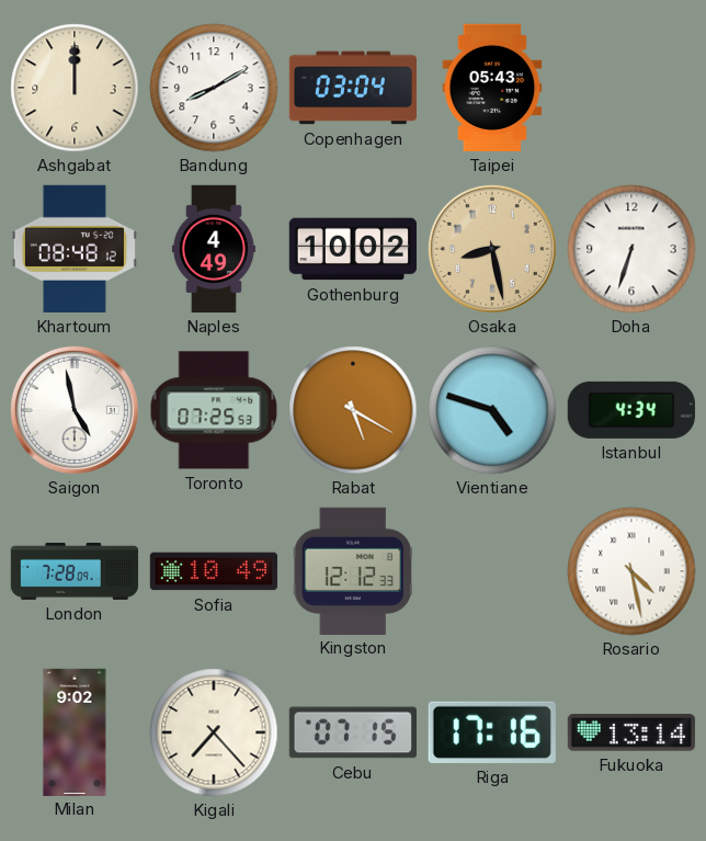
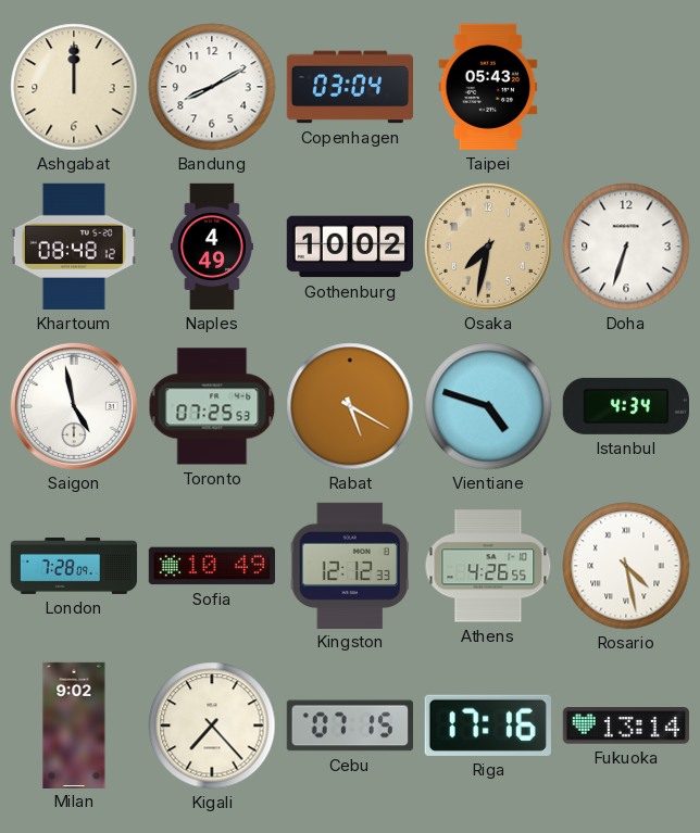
Osaka: 8:28 -> 7:32
Athens: none -> 4:26
